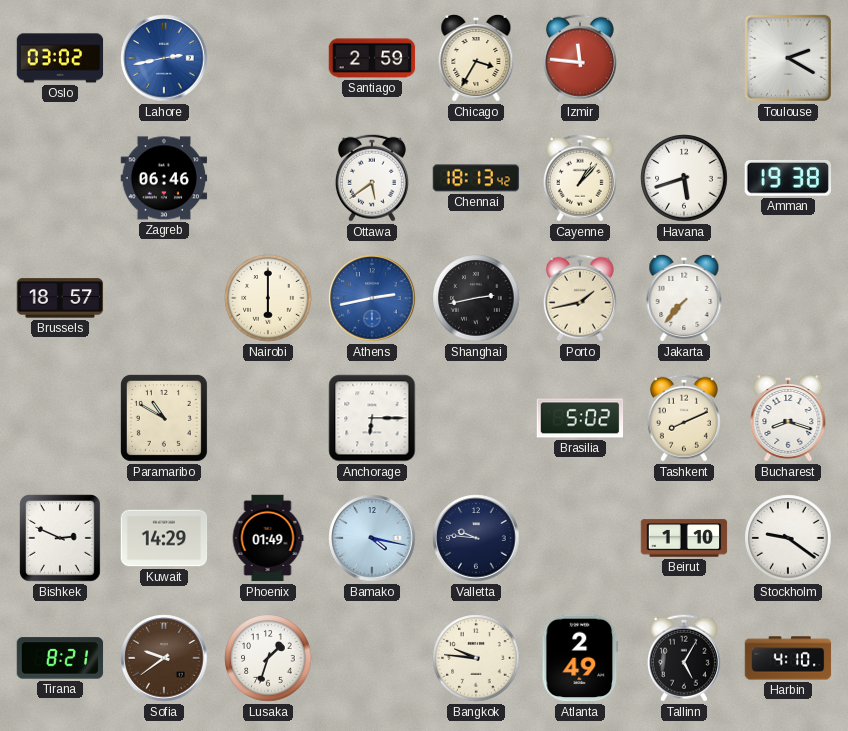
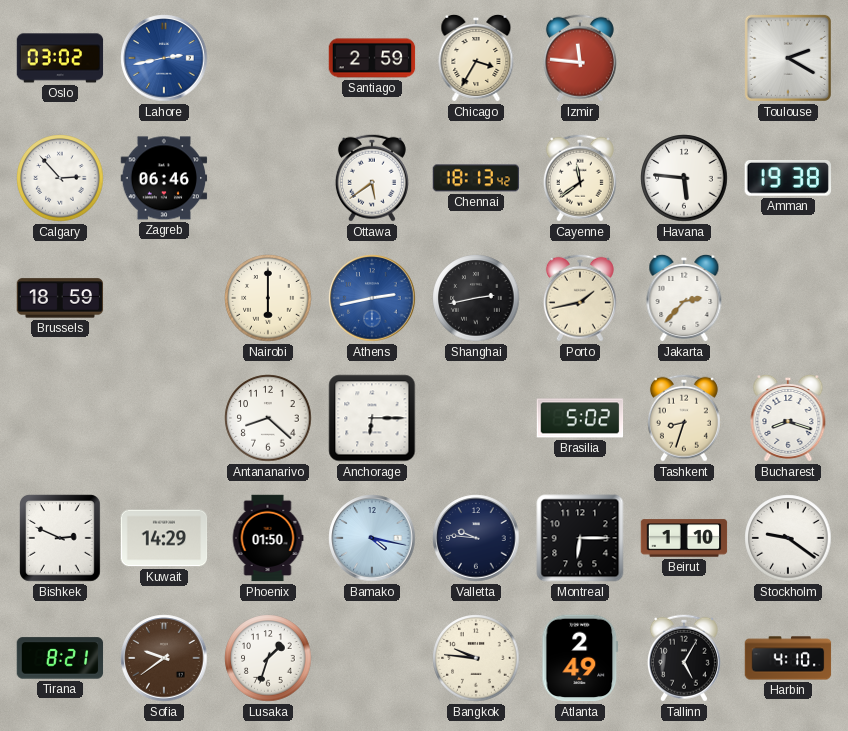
Calgary: none -> 2:53
Cayenne: 1:07 -> 11:39
Havana: 5:42 -> 5:46
Brussels: 18:57 -> 18:59
Jakarta: 7:37 -> 2:37
Paramaribo: 10:50 -> none
Antananarivo: none -> 8:22
Tashkent: 8:11 -> 8:33
Phoenix: 01:49 -> 01:50
Montreal: none -> 6:15
